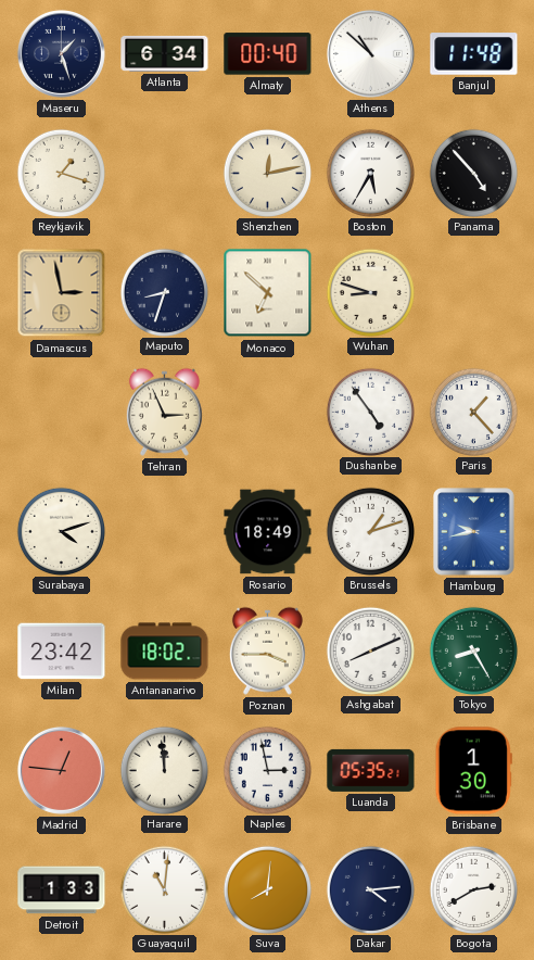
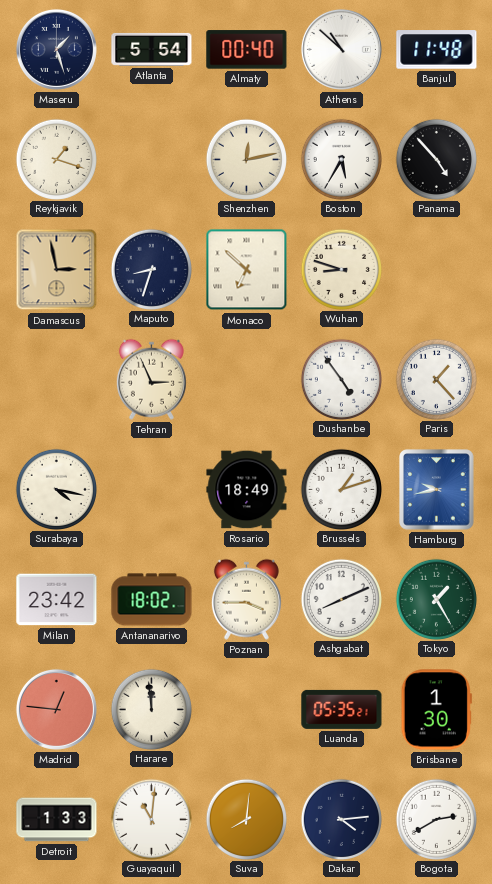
Atlanta: 6:34 -> 5:54
Surabaya: 4:12 -> 4:17
Tokyo: 8:25 -> 1:25
Naples: 2:58 -> none
